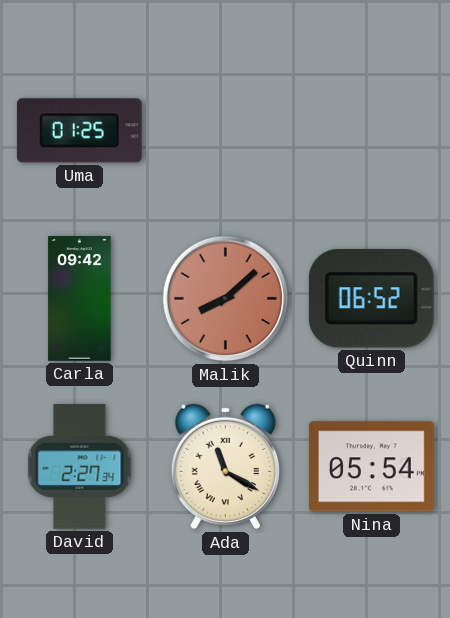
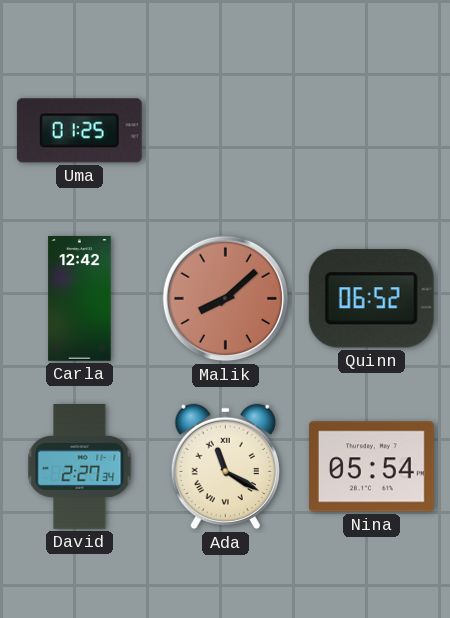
Carla: 09:42 -> 12:42
